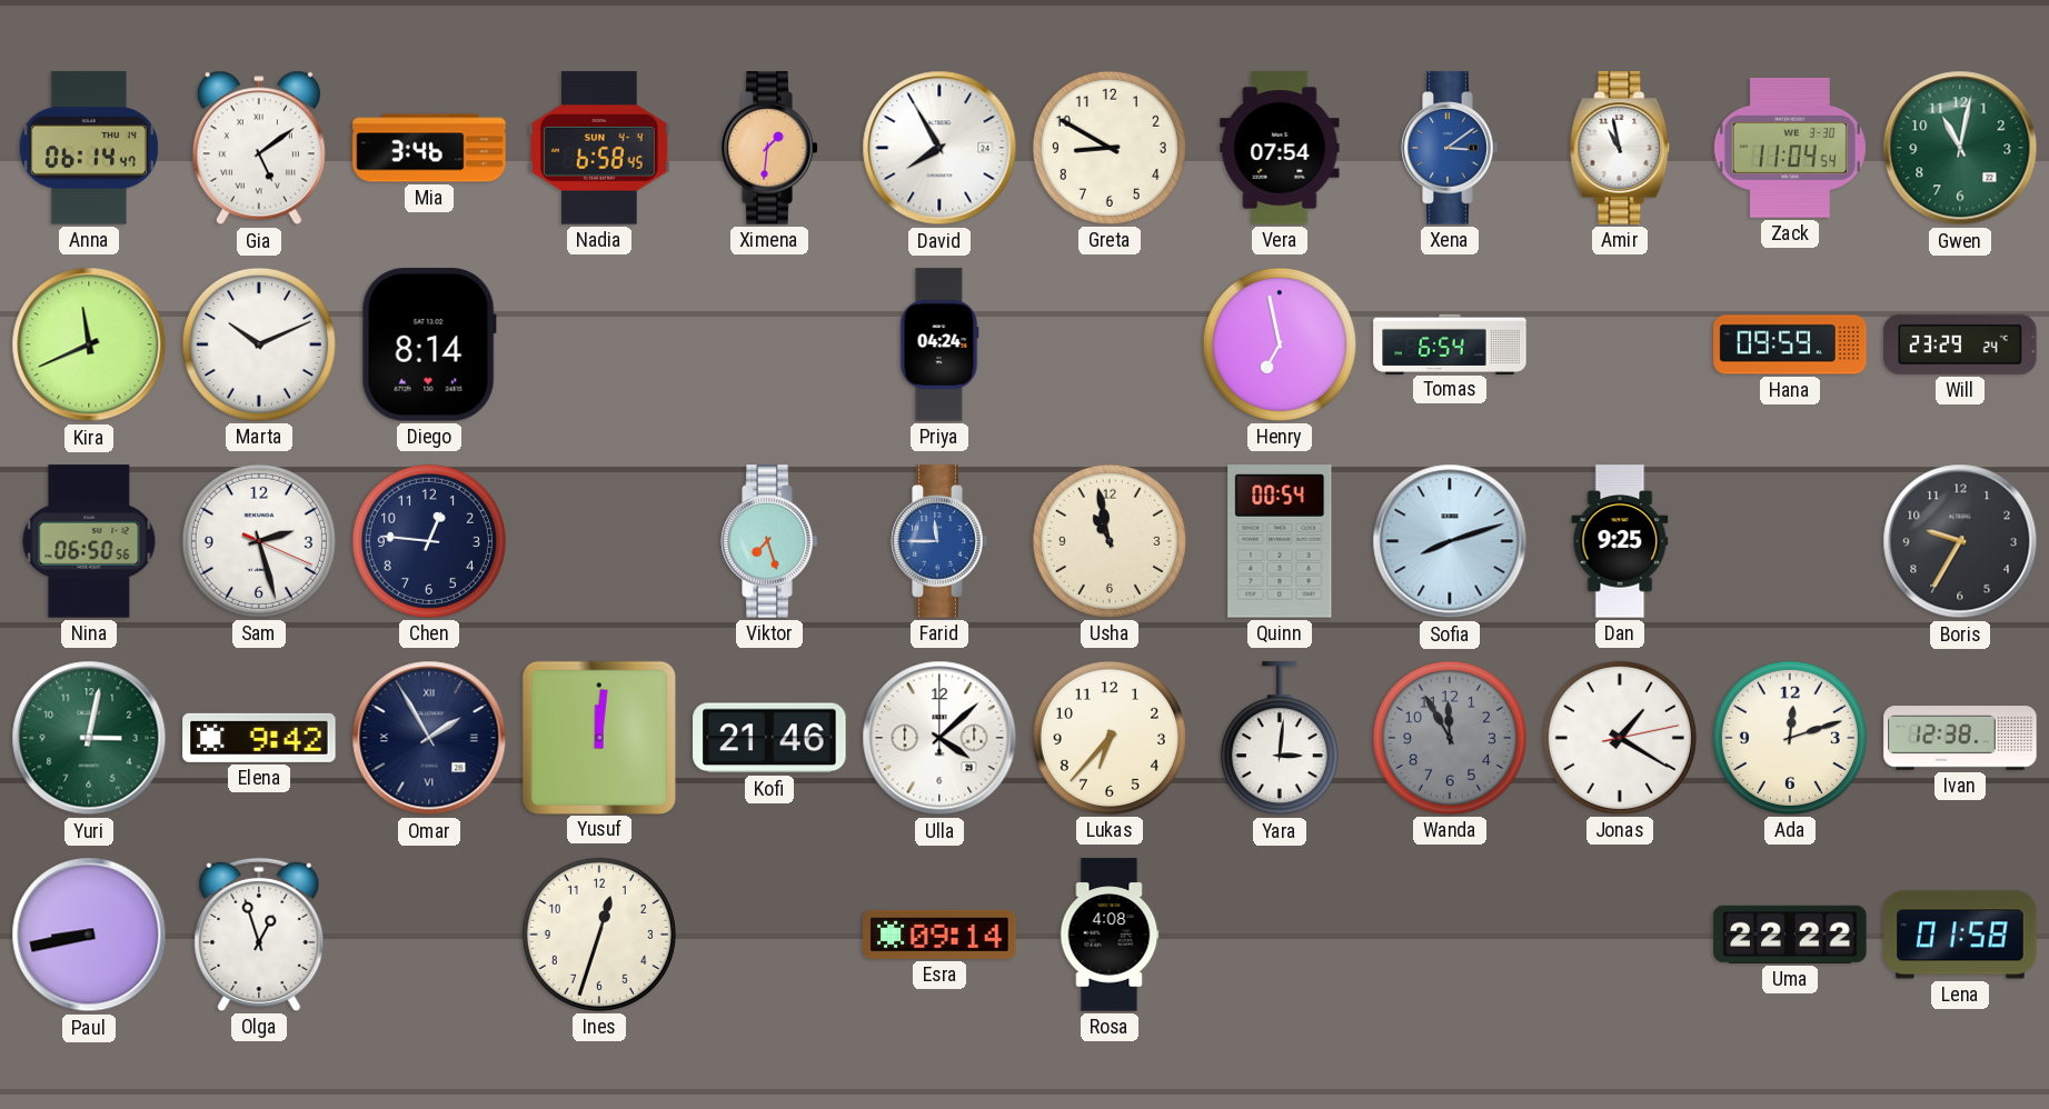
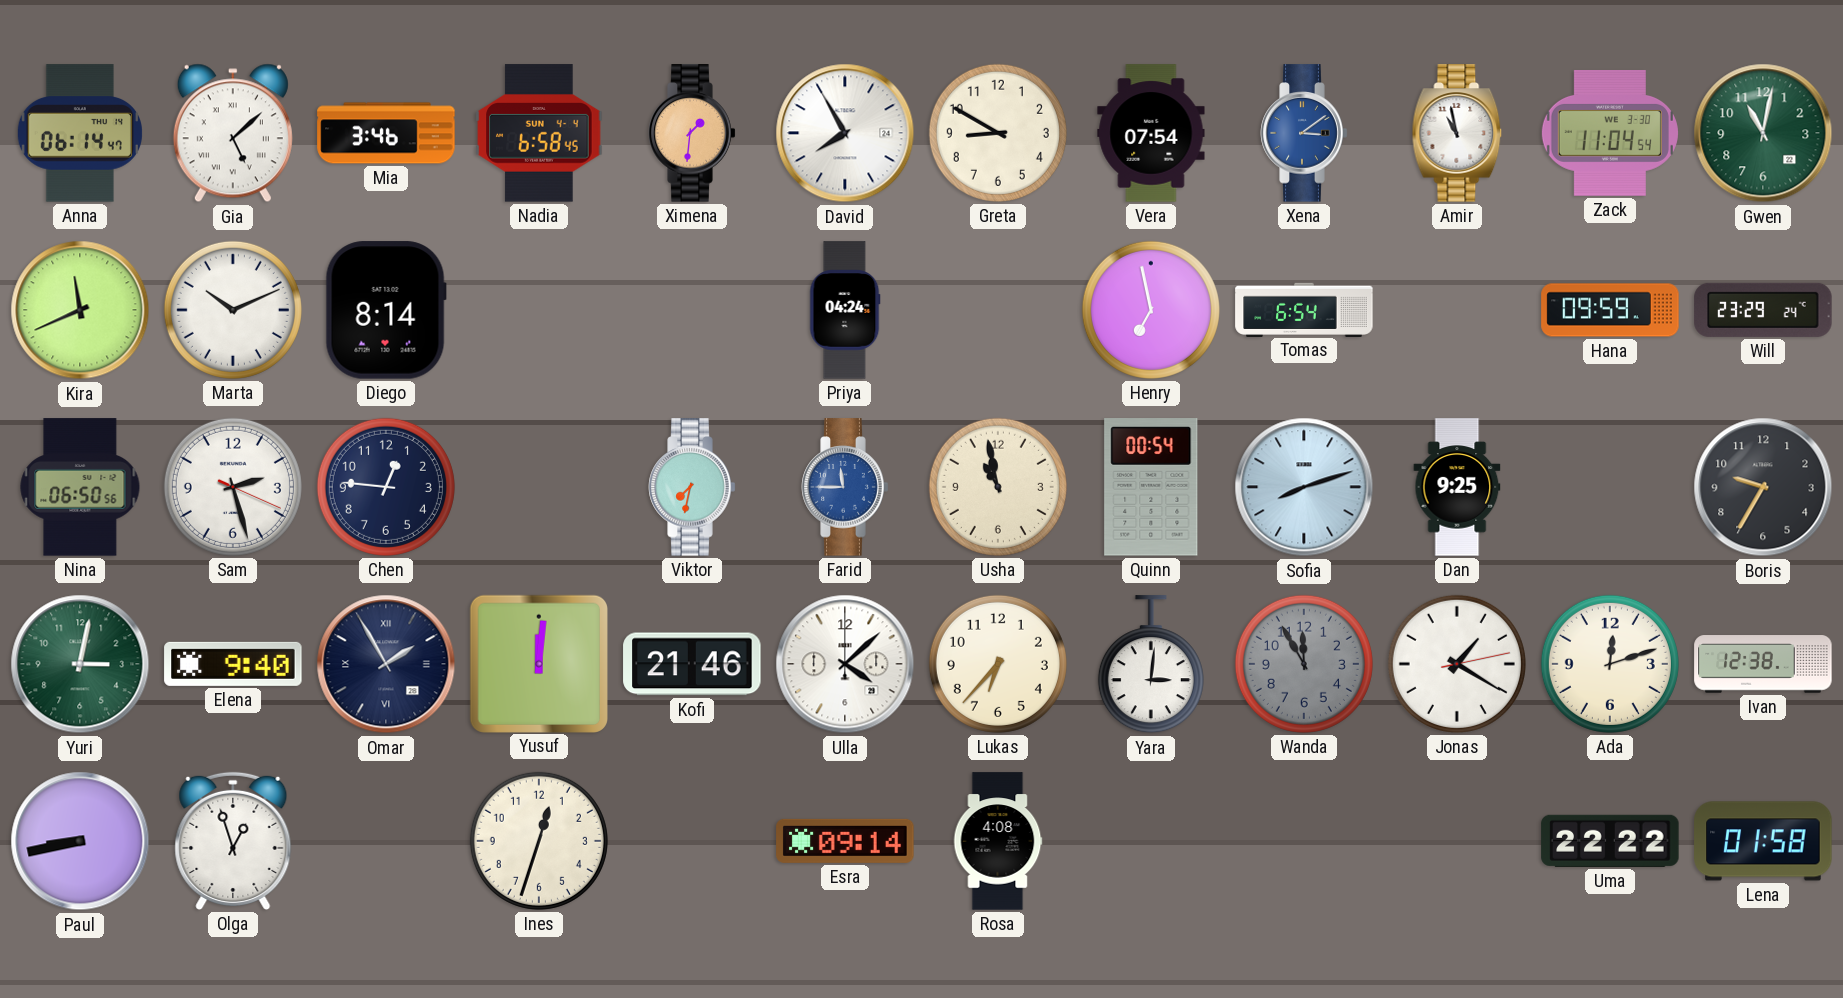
Gia: 5:09 -> 5:08
Viktor: 7:27 -> 7:32
Elena: 9:42 -> 9:40
